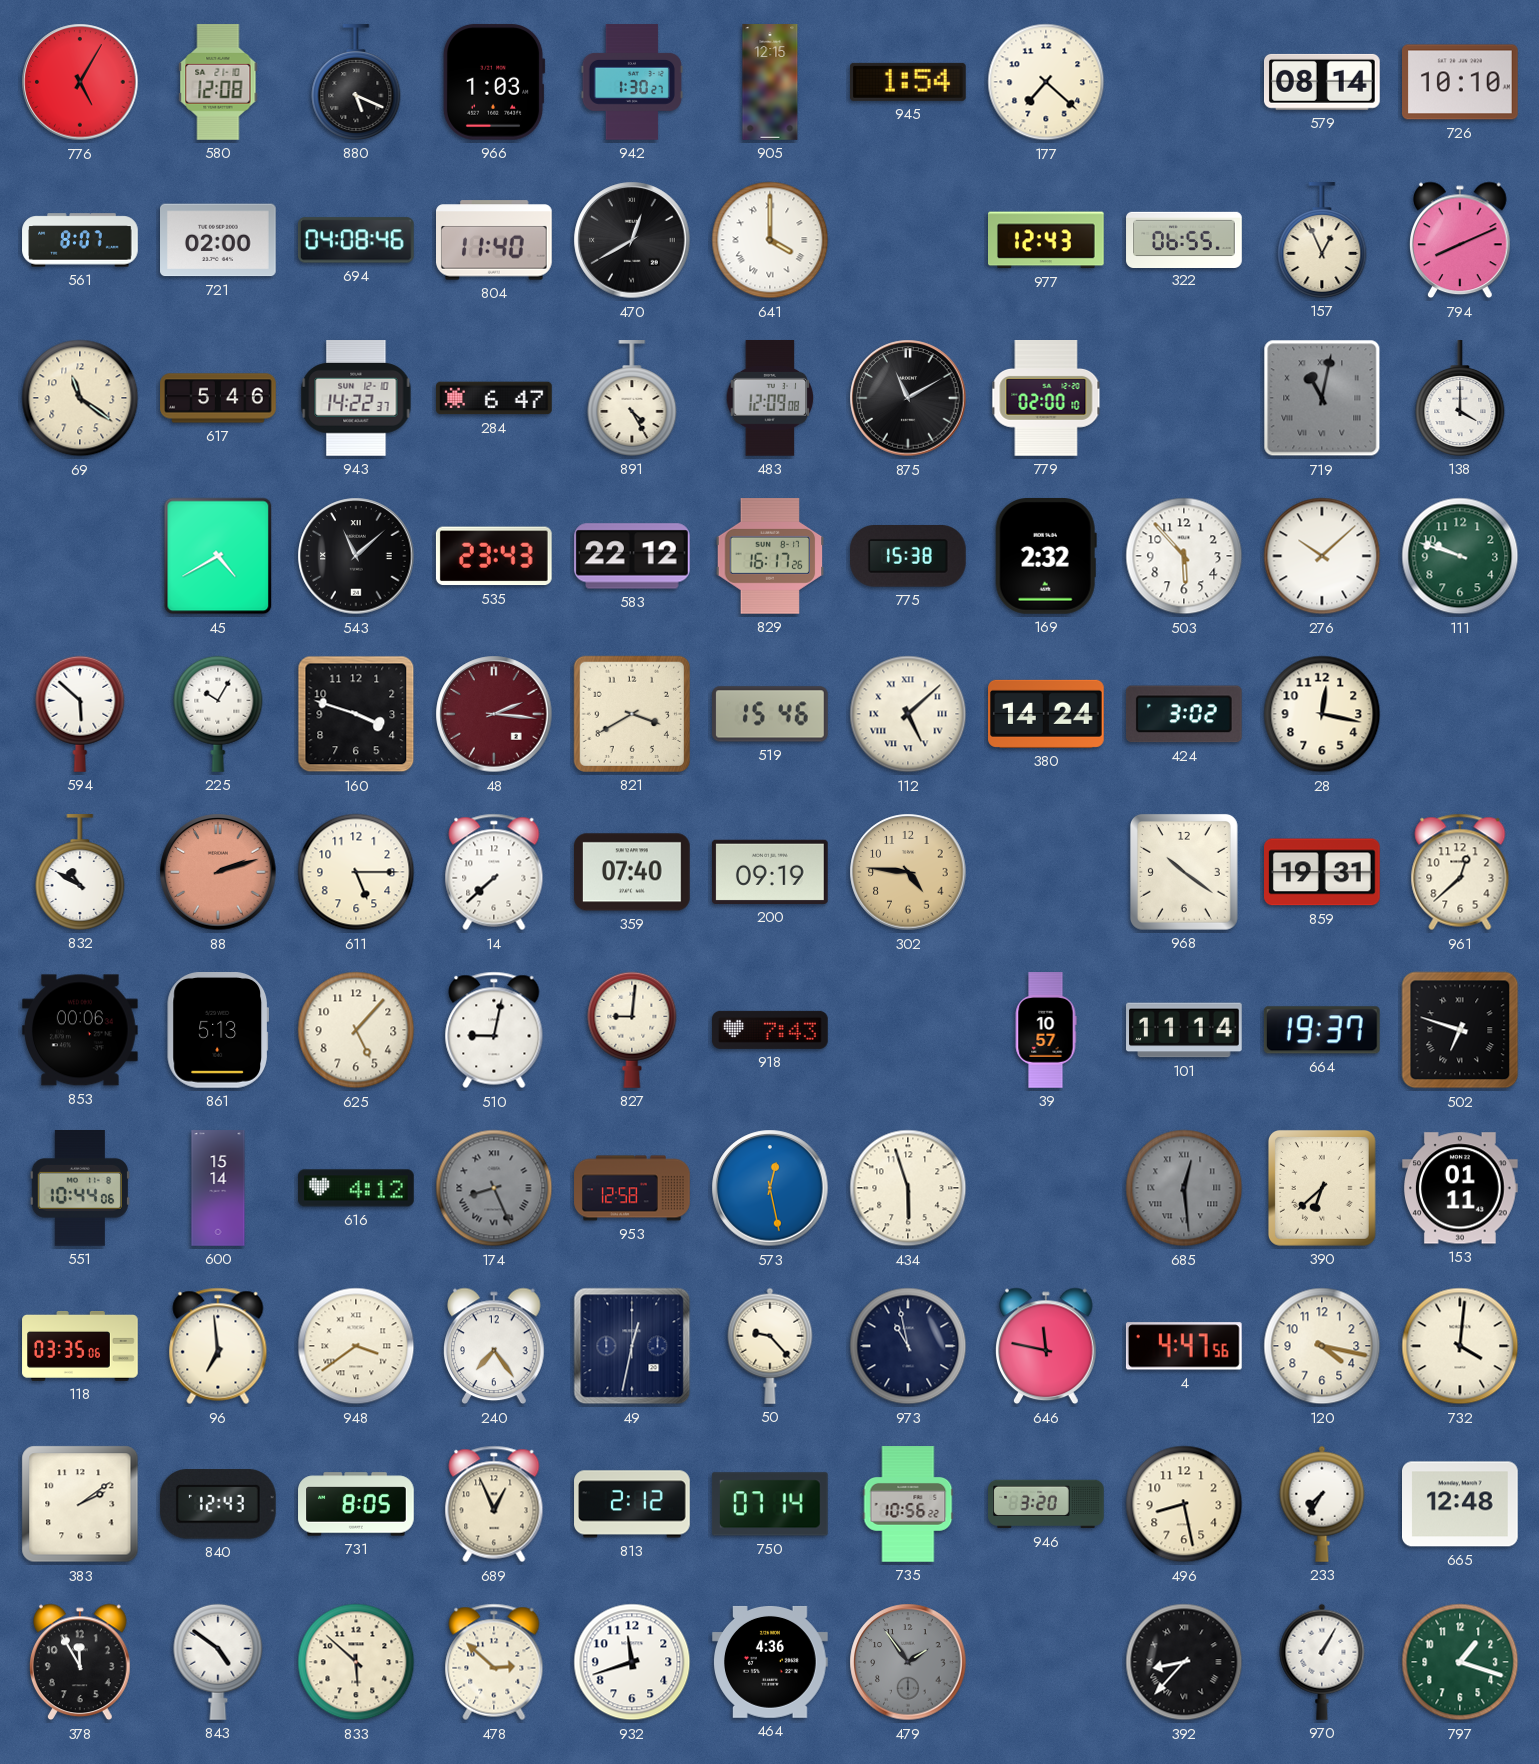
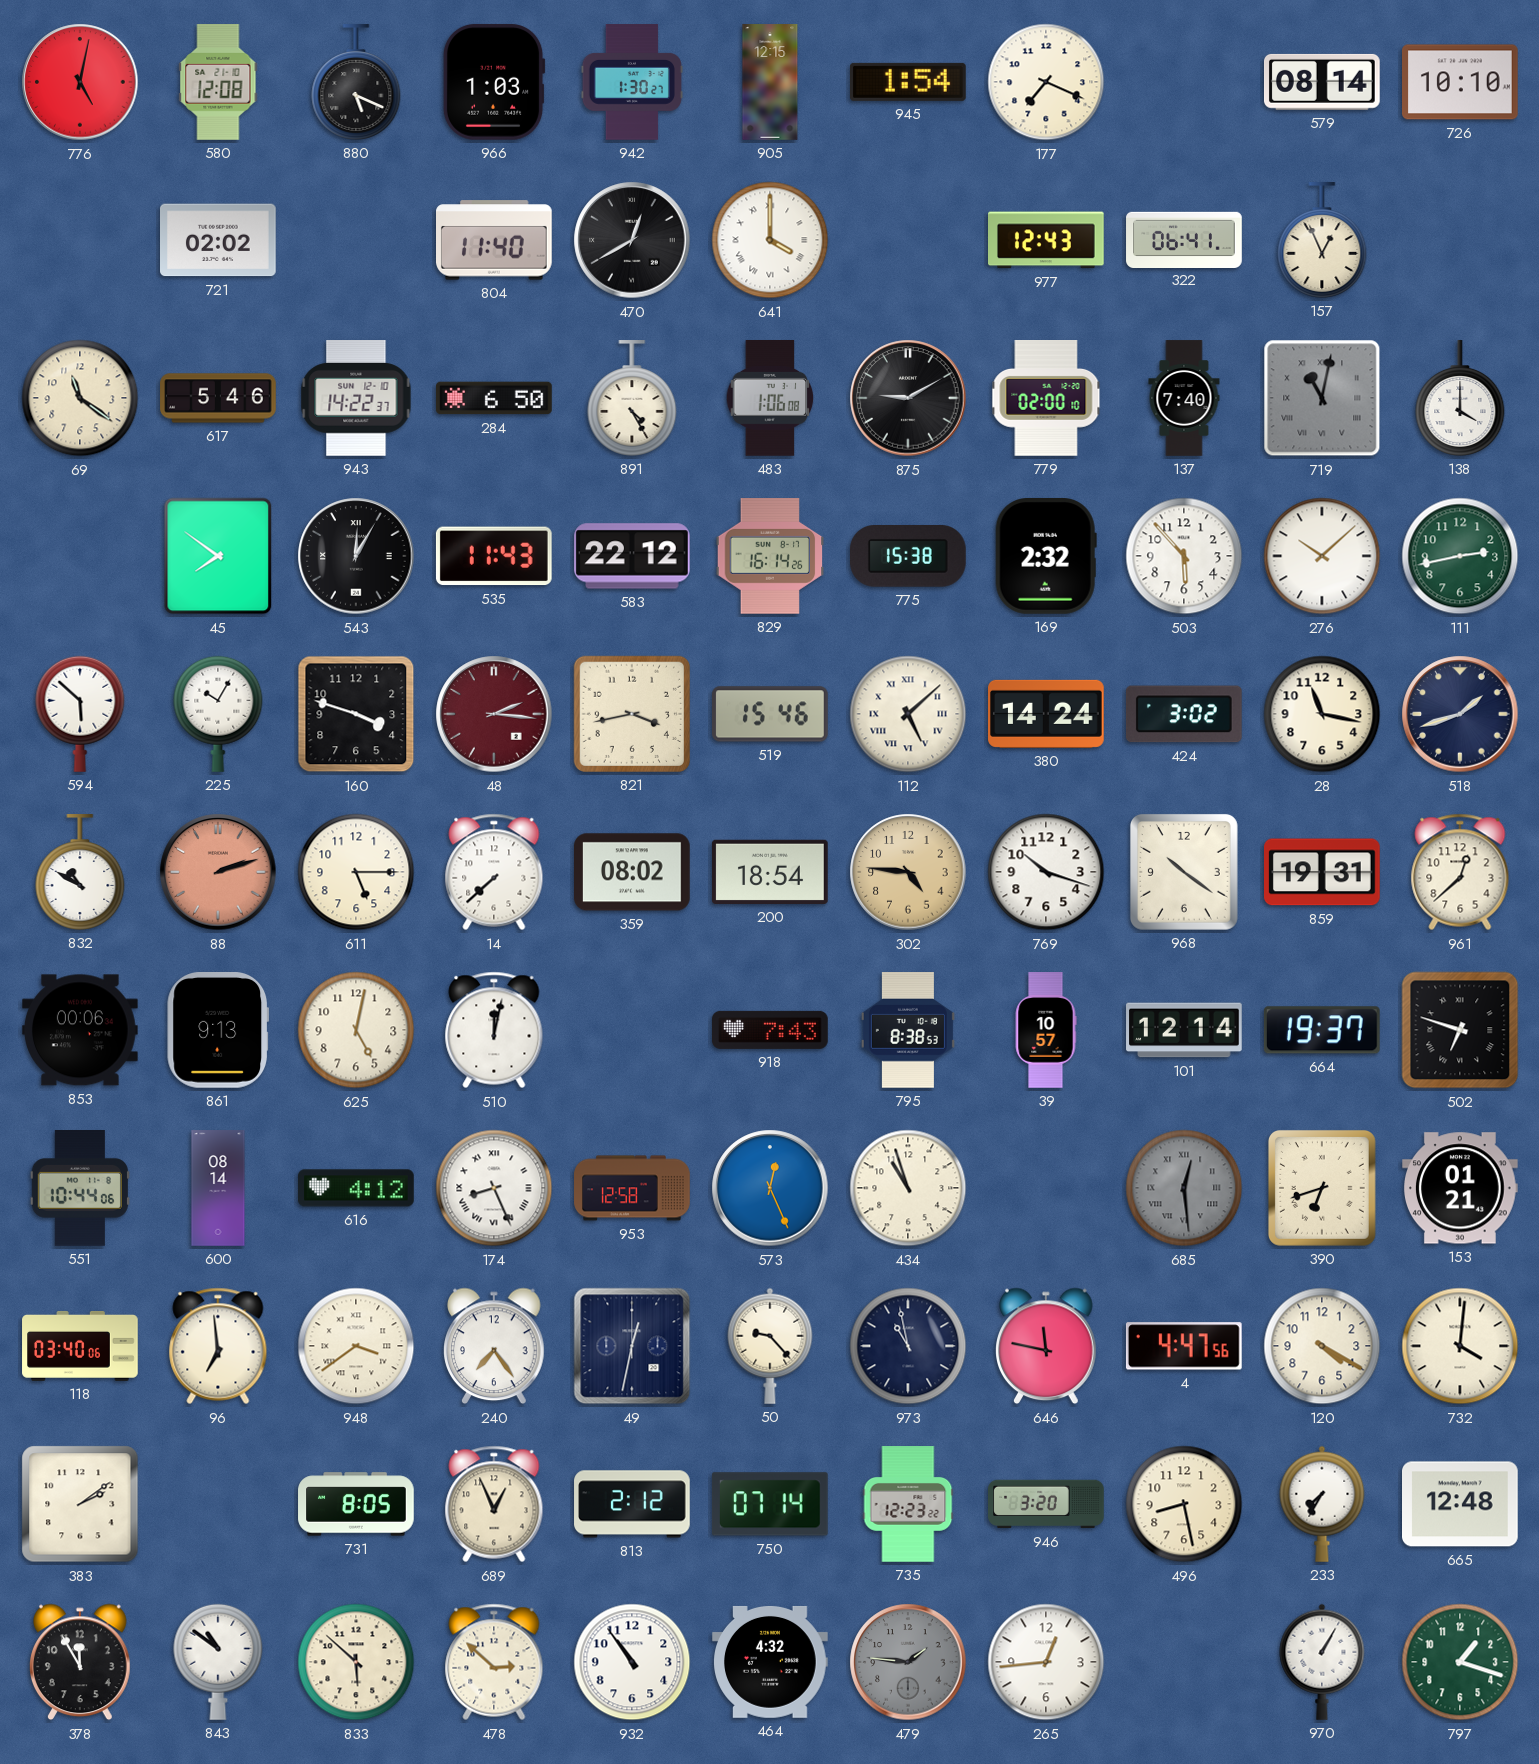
776: 5:05 -> 5:02
177: 7:22 -> 7:19
561: 8:07 -> none
721: 02:00 -> 02:02
694: 04:08 -> none
322: 06:55 -> 06:41
794: 8:11 -> none
284: 6:47 -> 6:50
483: 12:09 -> 1:06
875: 11:10 -> 9:10
137: none -> 7:40
45: 4:40 -> 7:51
543: 11:08 -> 12:05
535: 23:43 -> 11:43
829: 16:17 -> 16:14
111: 9:48 -> 2:43
821: 3:40 -> 3:43
28: 12:17 -> 11:17
518: none -> 1:42
359: 07:40 -> 08:02
200: 09:19 -> 18:54
769: none -> 10:18
861: 5:13 -> 9:13
625: 5:07 -> 5:02
510: 9:02 -> 12:02
827: 9:01 -> none
795: none -> 8:38
101: 11:14 -> 12:14
600: 15:14 -> 08:14
174 dial: grey -> white
573: 12:28 -> 12:26
434: 5:57 -> 10:57
390: 6:38 -> 6:42
153: 01:11 -> 01:21
118: 03:35 -> 03:40
120: 4:17 -> 4:20
840: 12:43 -> none
735: 10:56 -> 12:23
843: 4:51 -> 10:51
932: 11:42 -> 10:54
464: 4:36 -> 4:32
479: 1:54 -> 1:46
265: none -> 12:44
392: 8:37 -> none
